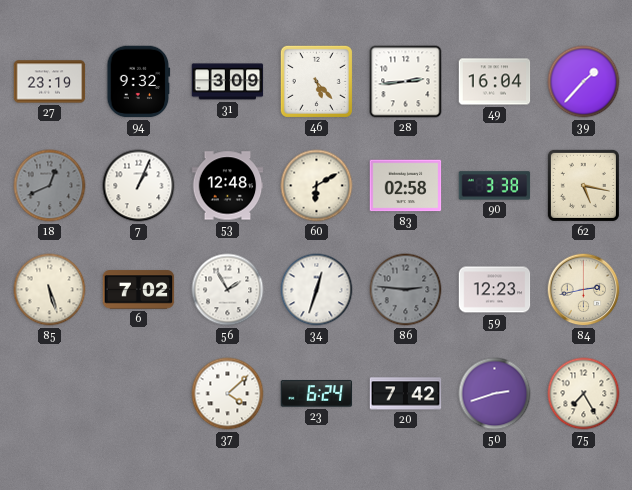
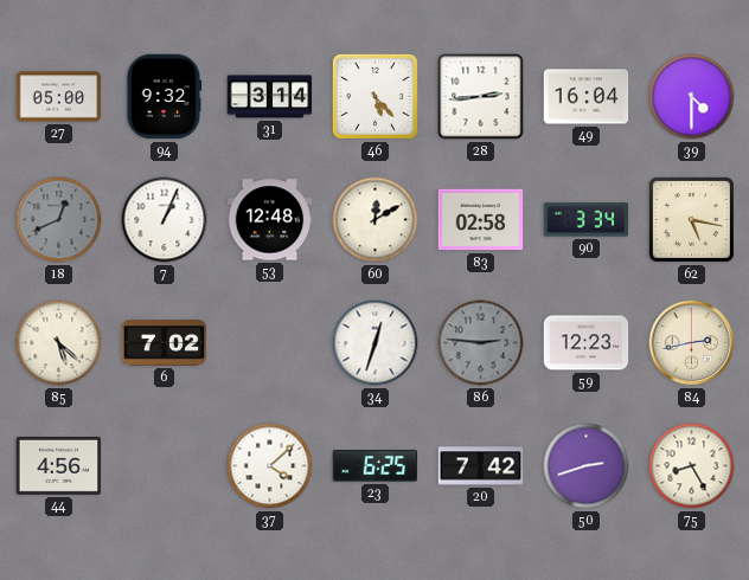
27: 23:19 -> 05:00
31: 3:09 -> 3:14
39: 1:37 -> 4:30
60: 6:10 -> 12:10
90: 3:38 -> 3:34
85: 5:27 -> 5:22
56: 1:55 -> none
44: none -> 4:56
23: 6:24 -> 6:25
75: 7:25 -> 8:25
